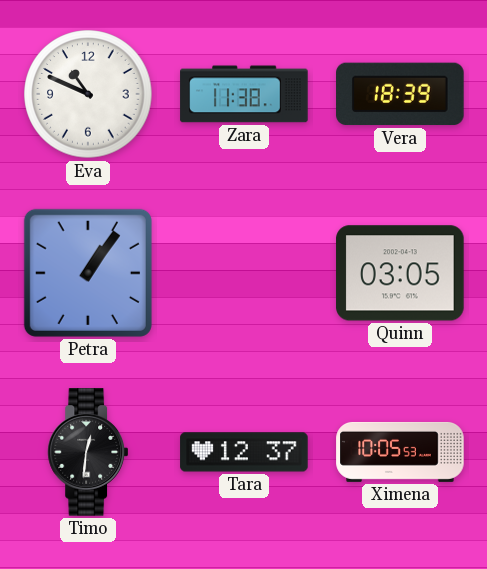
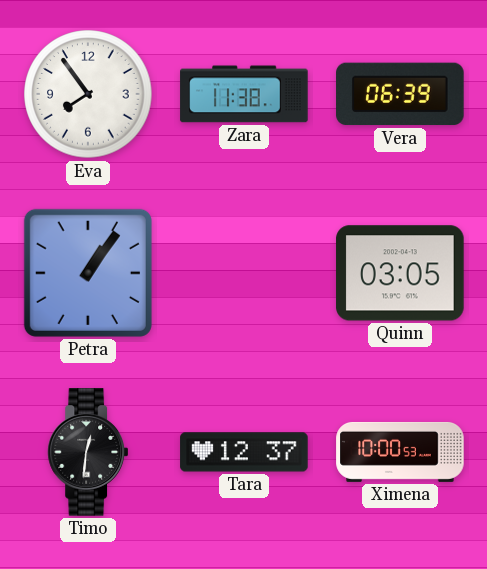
Eva: 10:49 -> 7:54
Vera: 18:39 -> 06:39
Ximena: 10:05 -> 10:00
